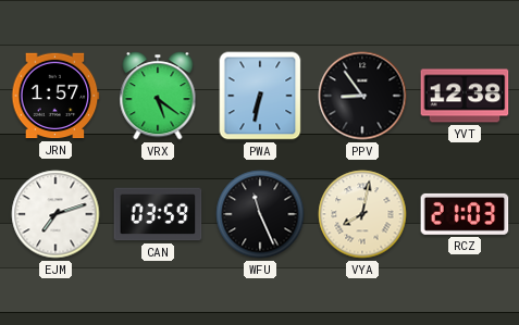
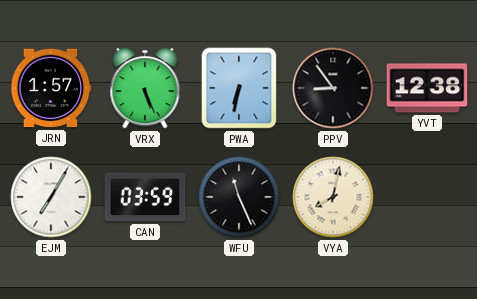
VRX: 5:21 -> 5:26
EJM: 7:12 -> 7:05
RCZ: 21:03 -> none
